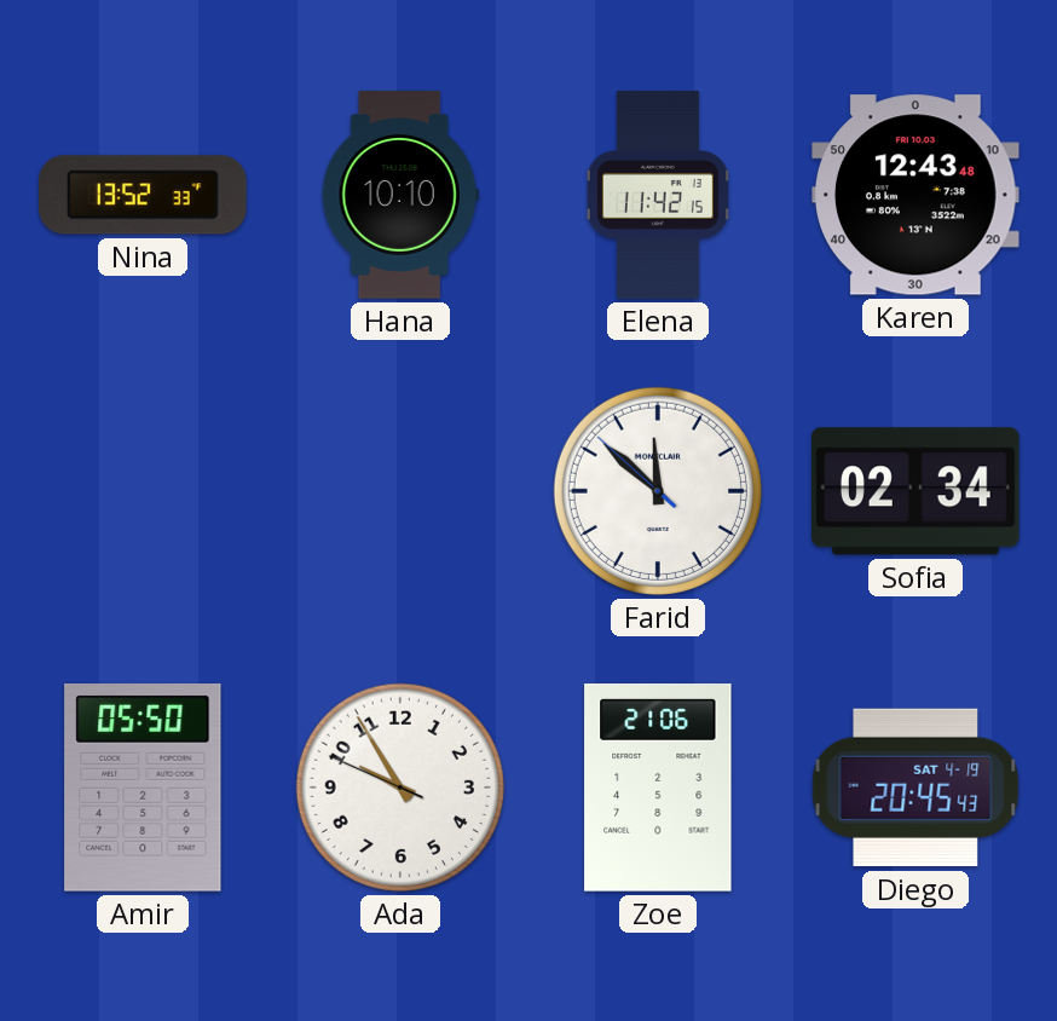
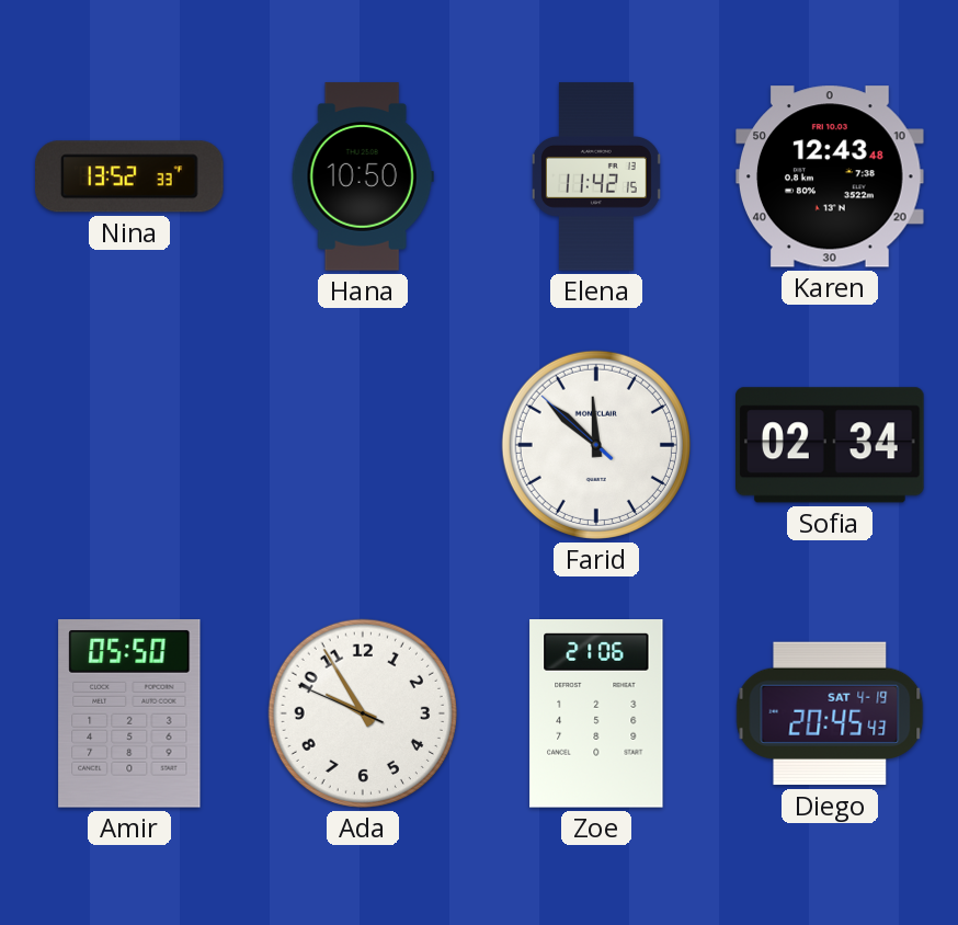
Hana: 10:10 -> 10:50
